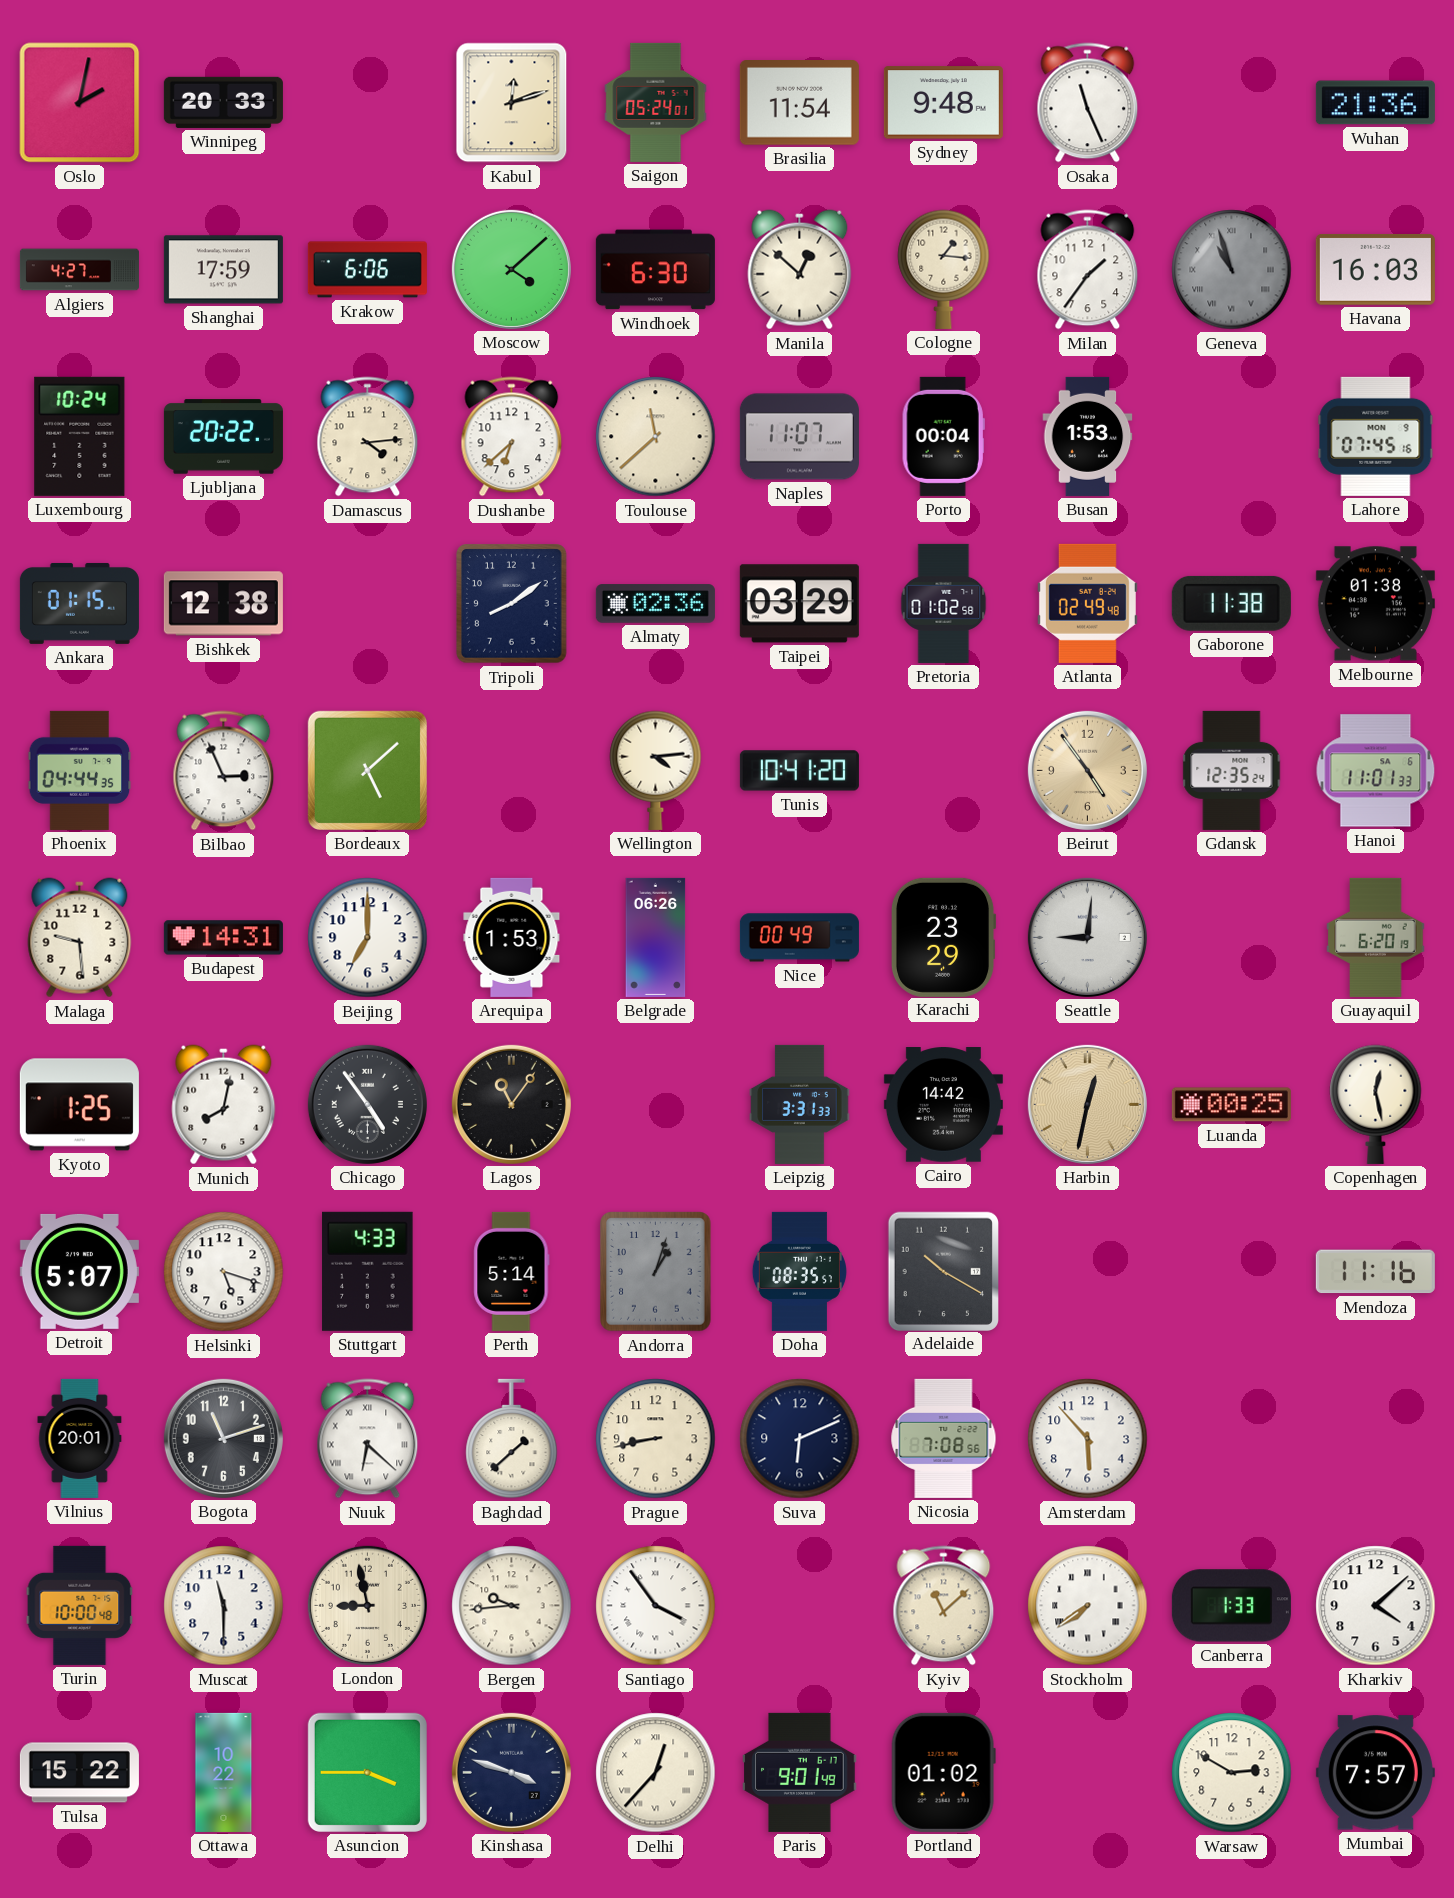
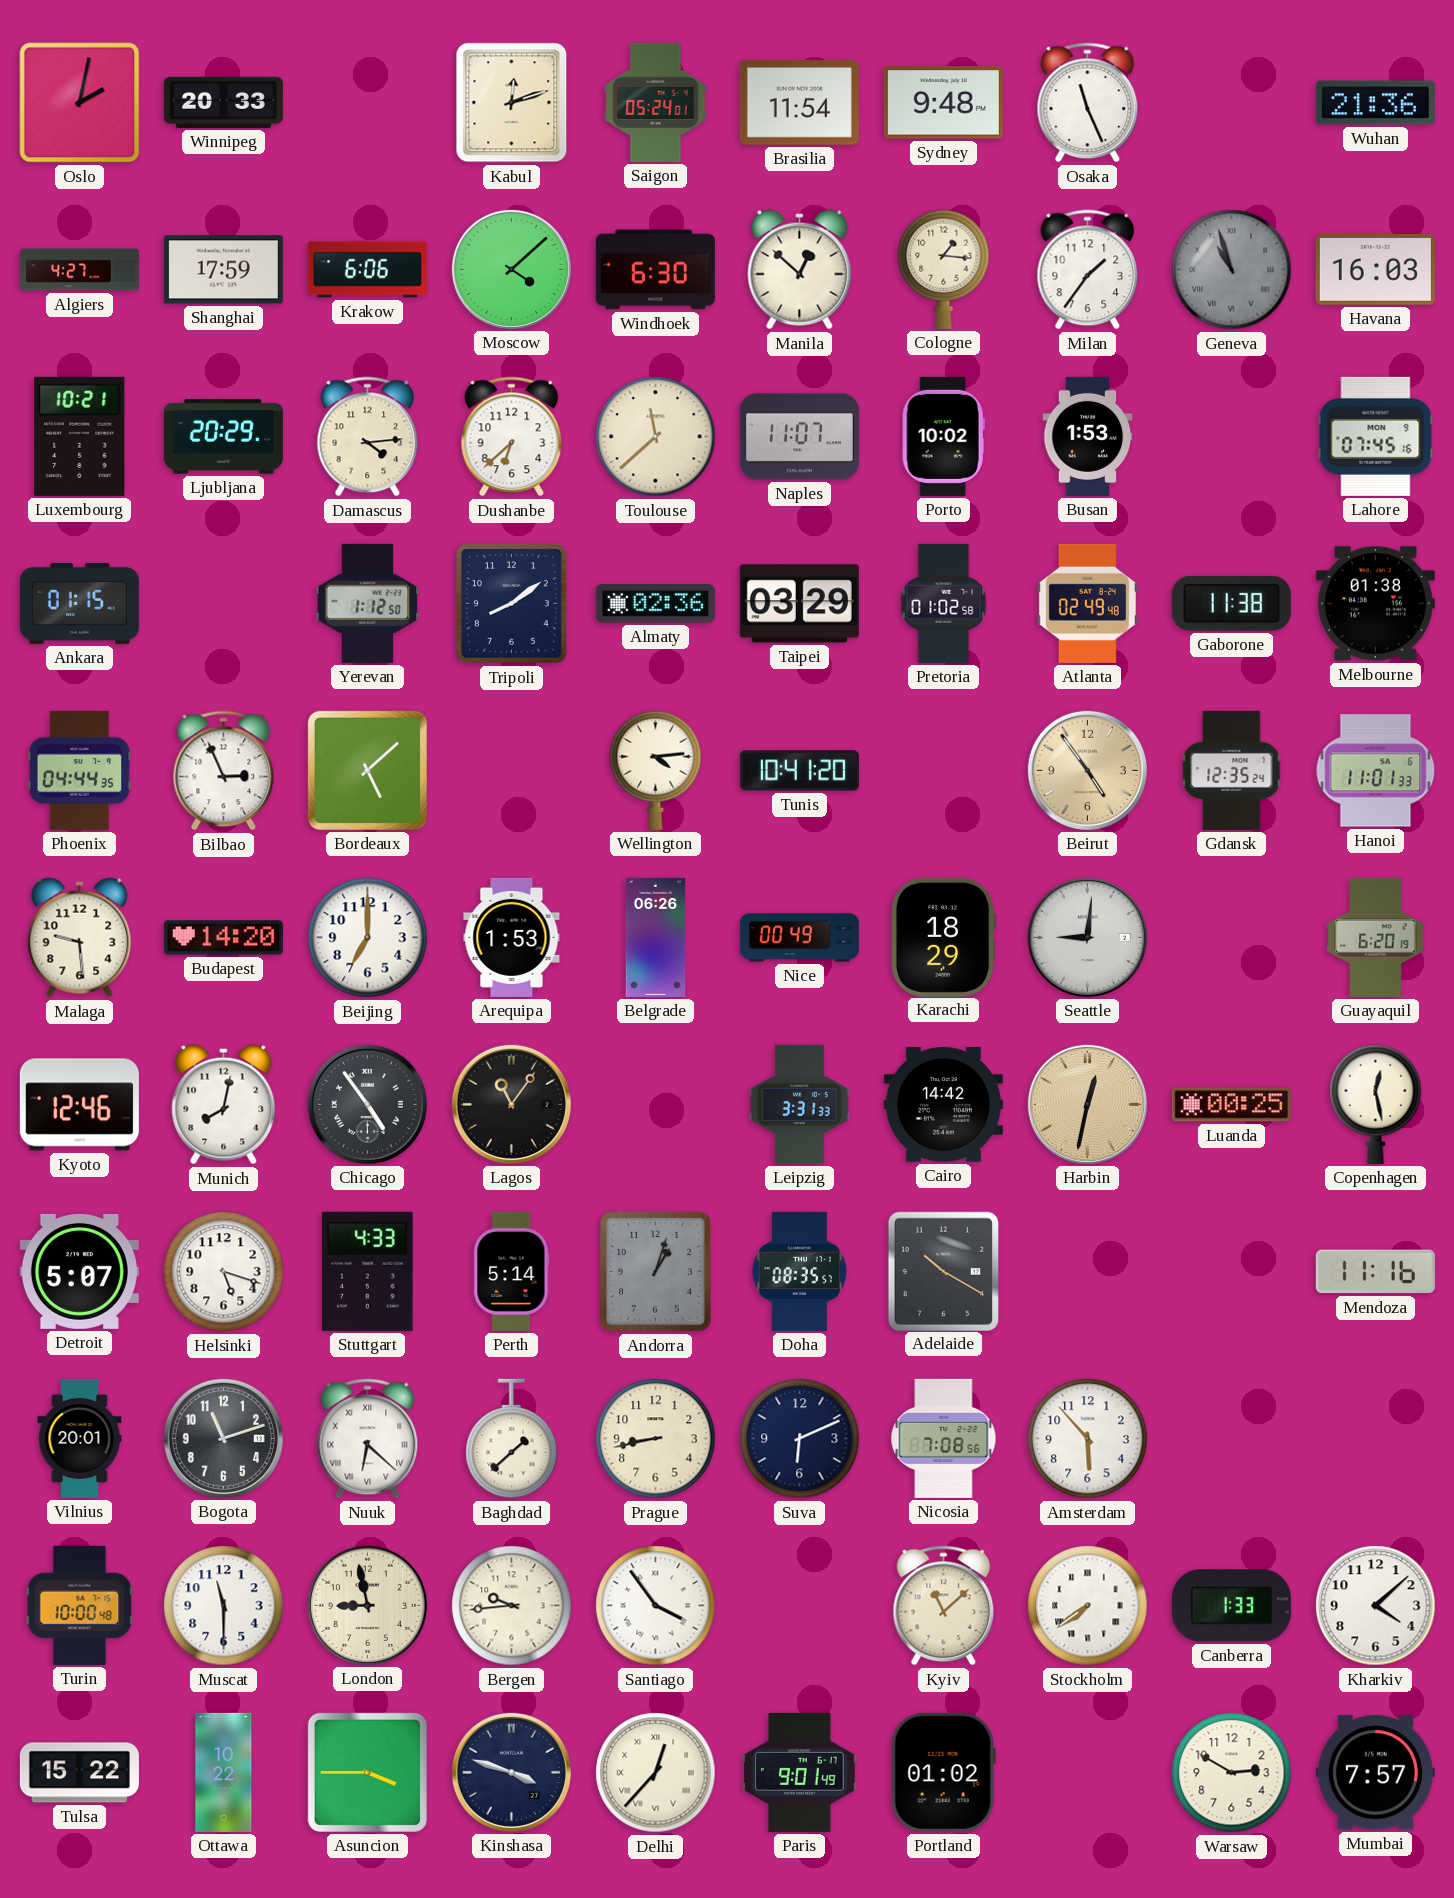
Luxembourg: 10:24 -> 10:21
Ljubljana: 20:22 -> 20:29
Porto: 00:04 -> 10:02
Bishkek: 12:38 -> none
Yerevan: none -> 1:12
Budapest: 14:31 -> 14:20
Karachi: 23:29 -> 18:29
Kyoto: 1:25 -> 12:46
